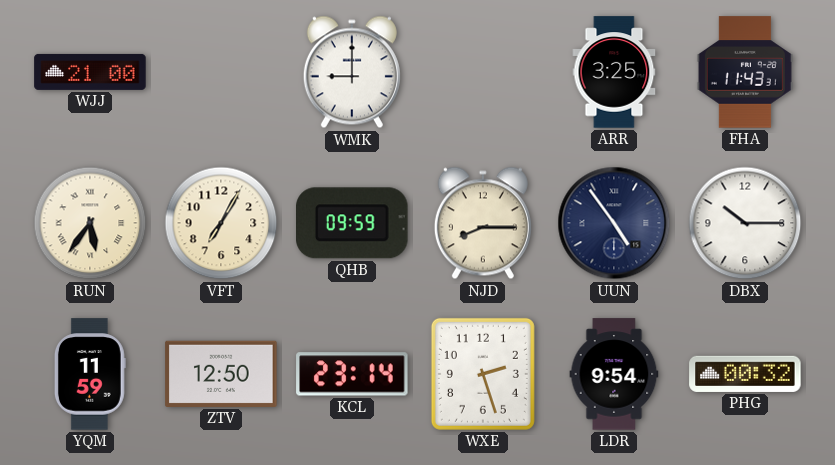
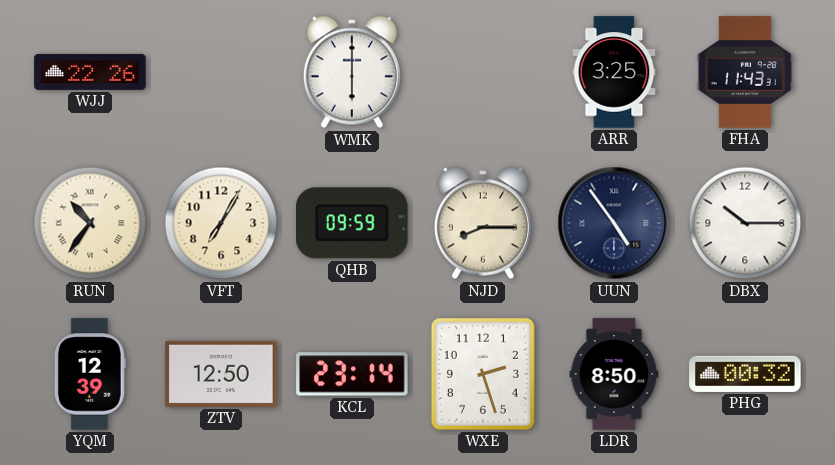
WJJ: 21:00 -> 22:26
WMK: 9:00 -> 6:00
RUN: 5:36 -> 10:36
YQM: 11:59 -> 12:39
LDR: 9:54 -> 8:50
